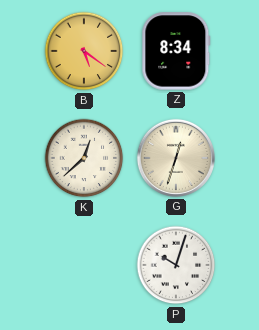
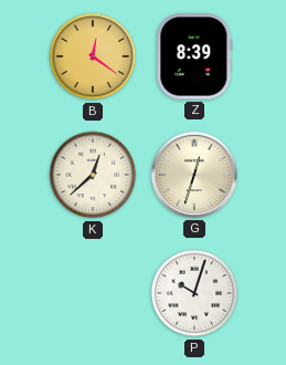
B: 5:21 -> 12:21
Z: 8:34 -> 8:39
